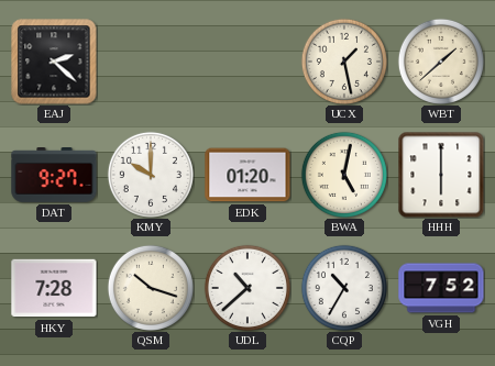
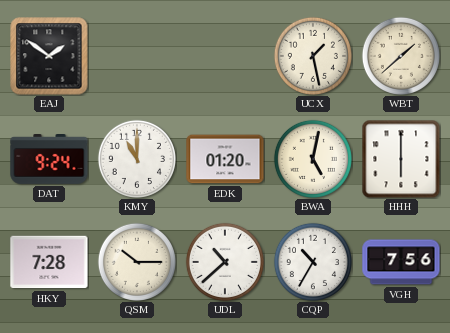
EAJ: 2:22 -> 1:51
DAT: 9:27 -> 9:24
KMY: 10:00 -> 11:00
QSM: 10:18 -> 10:15
VGH: 7:52 -> 7:56
